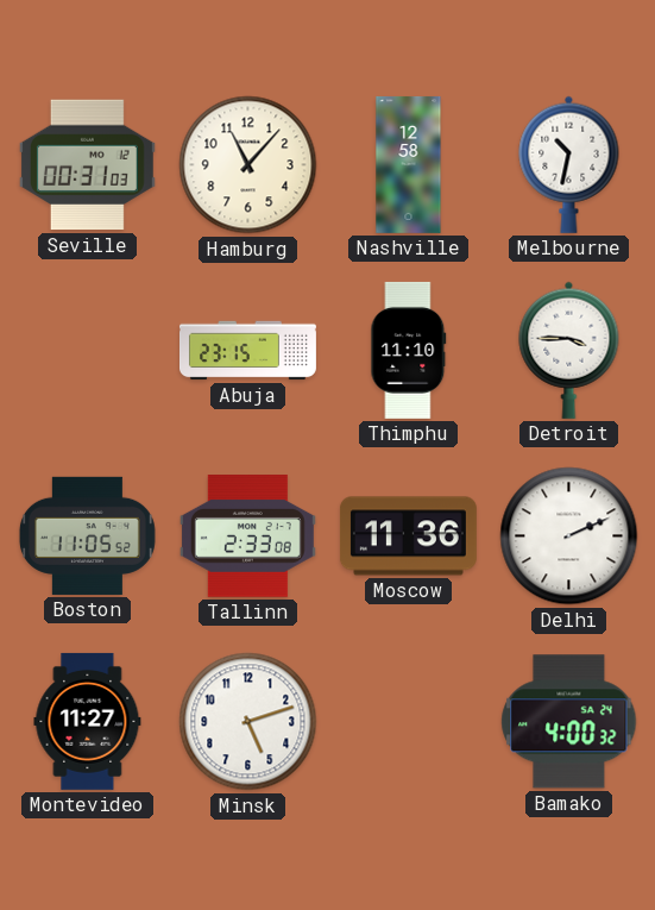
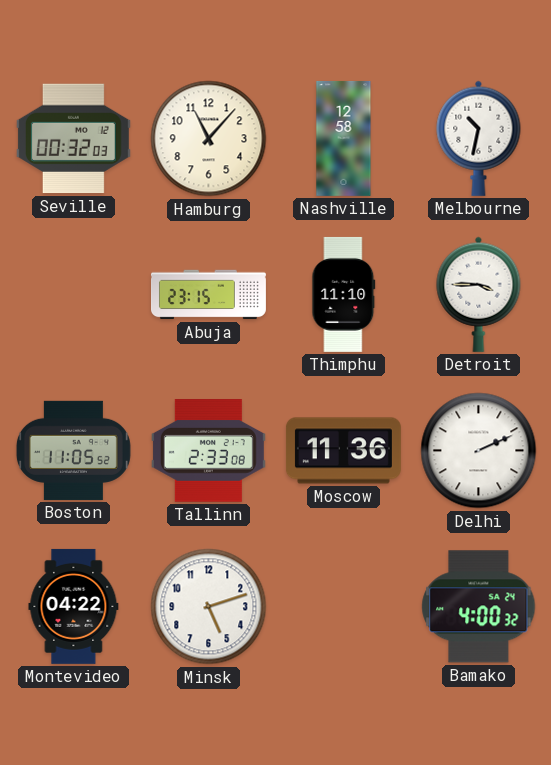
Seville: 00:31 -> 00:32
Montevideo: 11:27 -> 04:22
